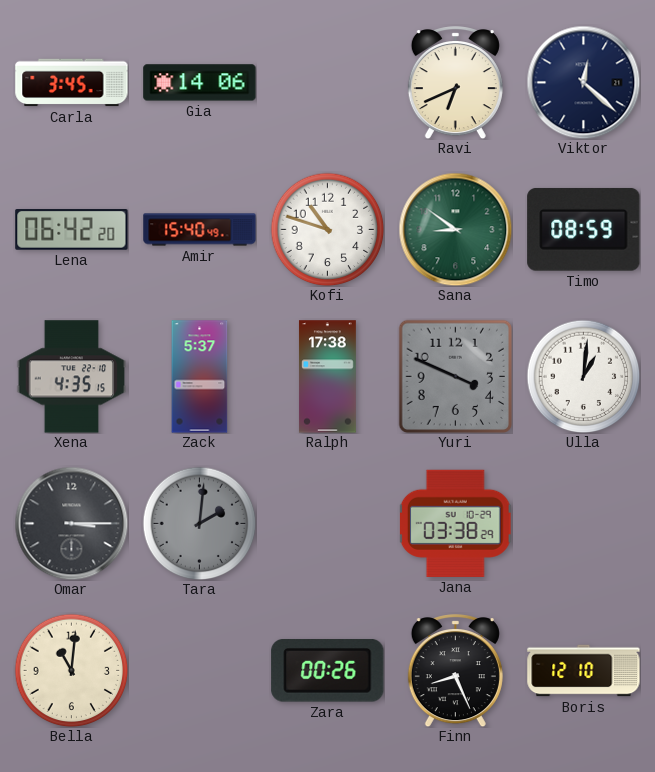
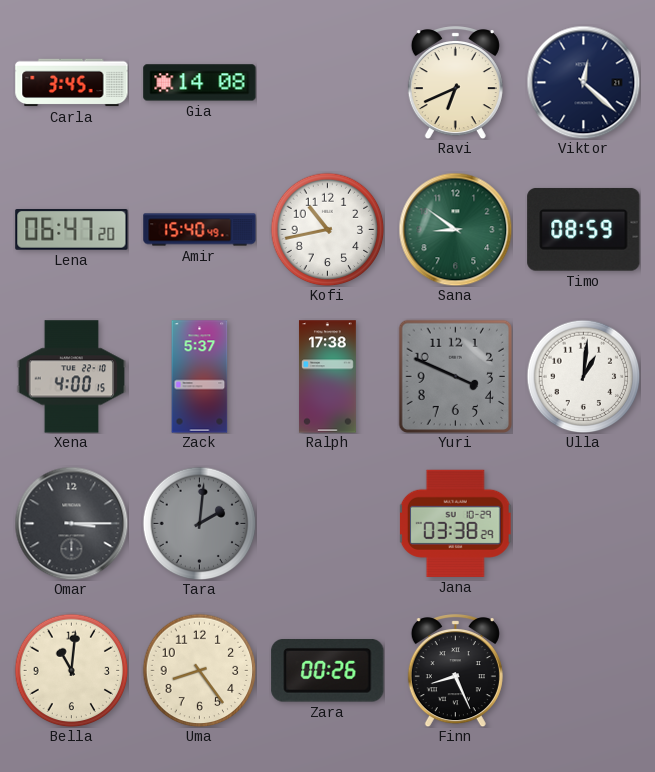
Gia: 14:06 -> 14:08
Lena: 06:42 -> 06:47
Kofi: 10:48 -> 10:43
Xena: 4:35 -> 4:00
Uma: none -> 8:24
Boris: 12:10 -> none
